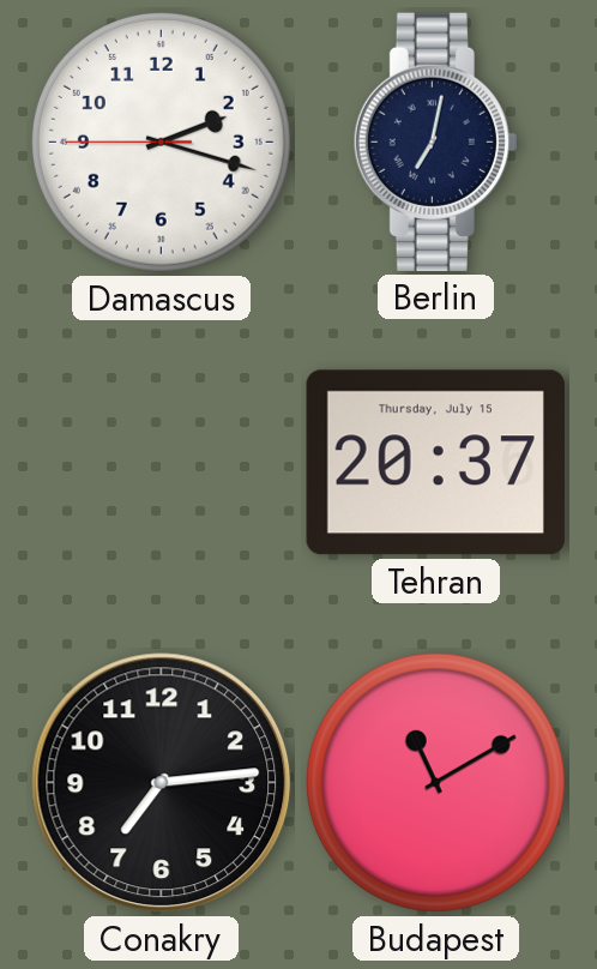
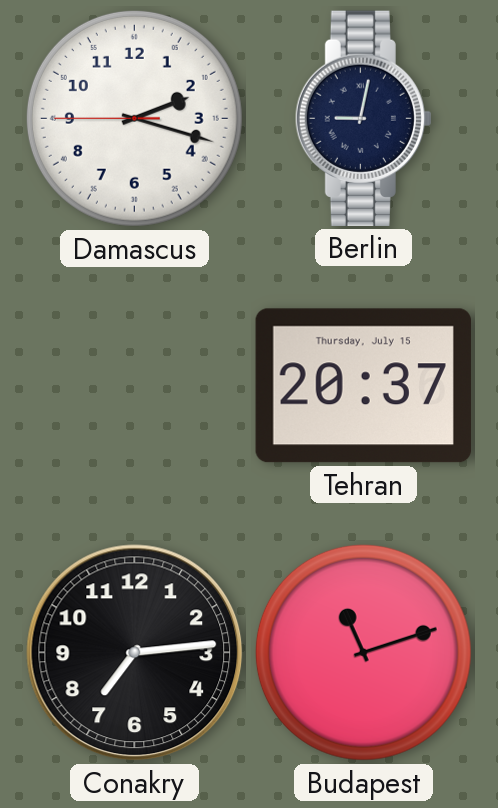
Berlin: 7:02 -> 9:02
Budapest: 11:10 -> 11:12
